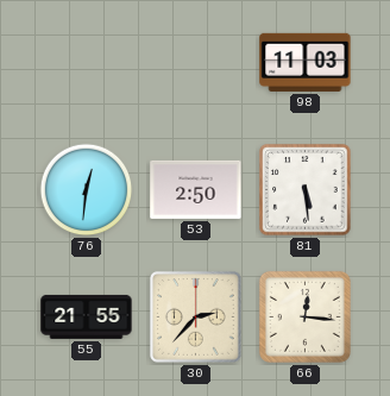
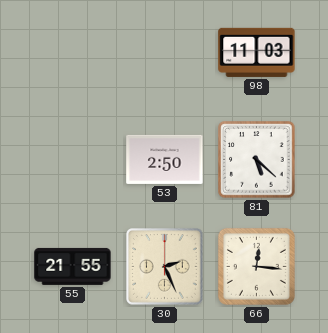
76: 12:31 -> none
81: 5:29 -> 5:22
30: 2:37 -> 2:26
